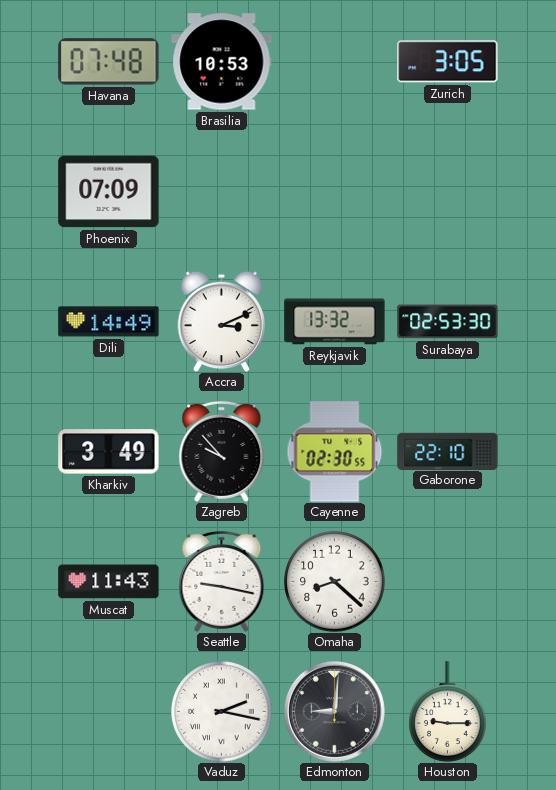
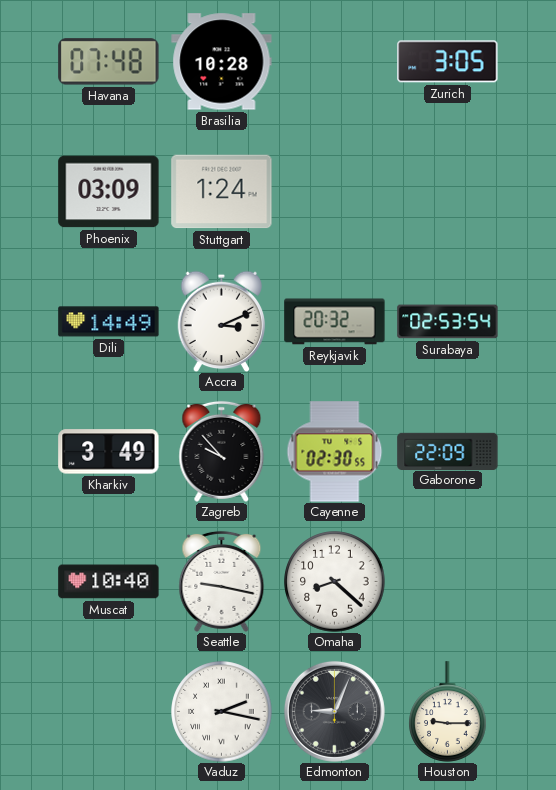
Brasilia: 10:53 -> 10:28
Phoenix: 07:09 -> 03:09
Stuttgart: none -> 1:24
Reykjavik: 13:32 -> 20:32
Surabaya: 02:53:30 -> 02:53:54
Gaborone: 22:10 -> 22:09
Muscat: 11:43 -> 10:40
Edmonton: 9:01 -> 9:04
